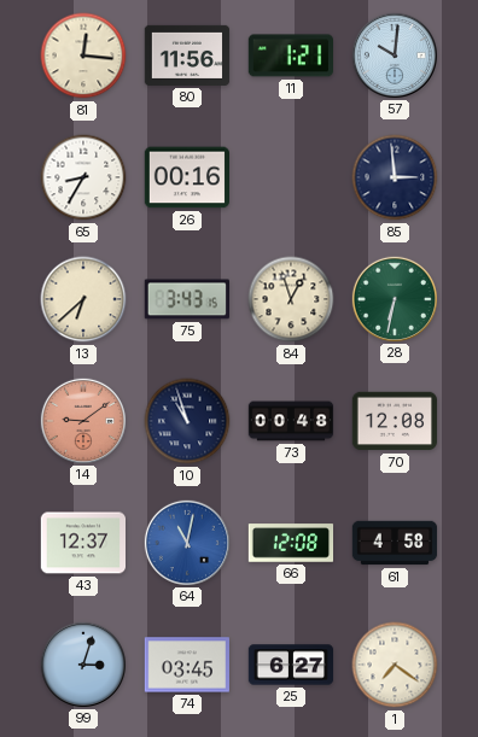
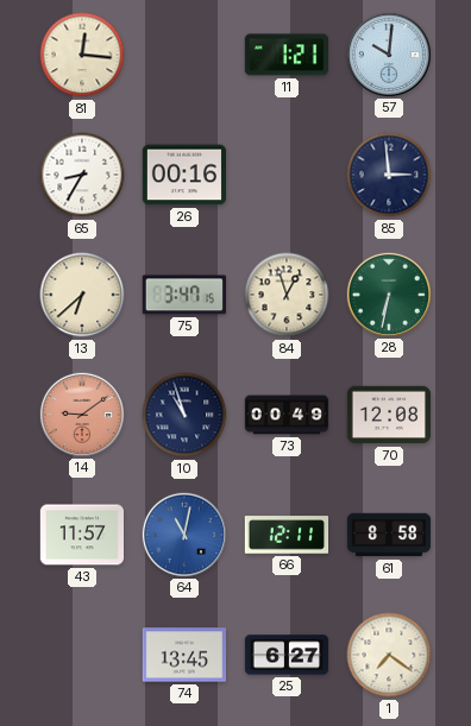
80: 11:56 -> none
75: 3:43 -> 3:47
73: 00:48 -> 00:49
43: 12:37 -> 11:57
66: 12:08 -> 12:11
61: 4:58 -> 8:58
99: 3:03 -> none
74: 03:45 -> 13:45
